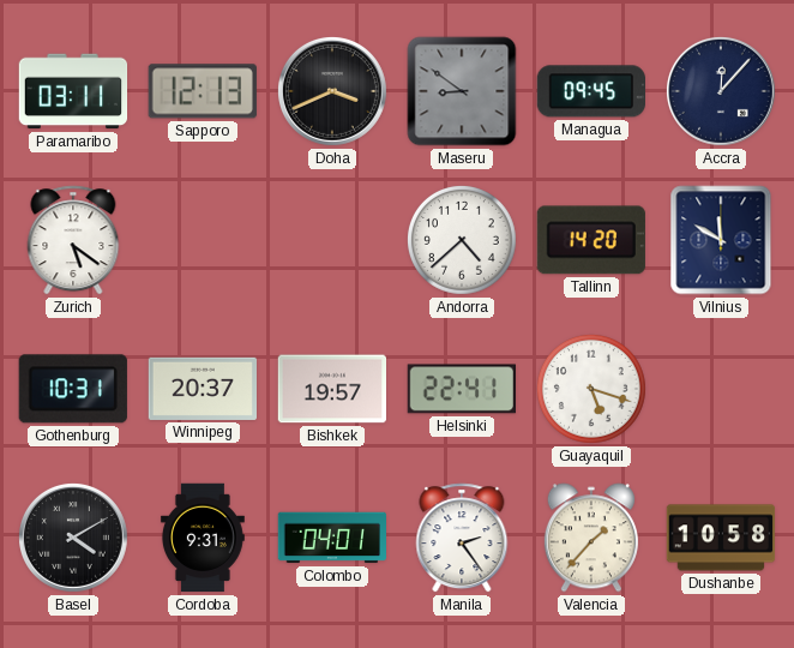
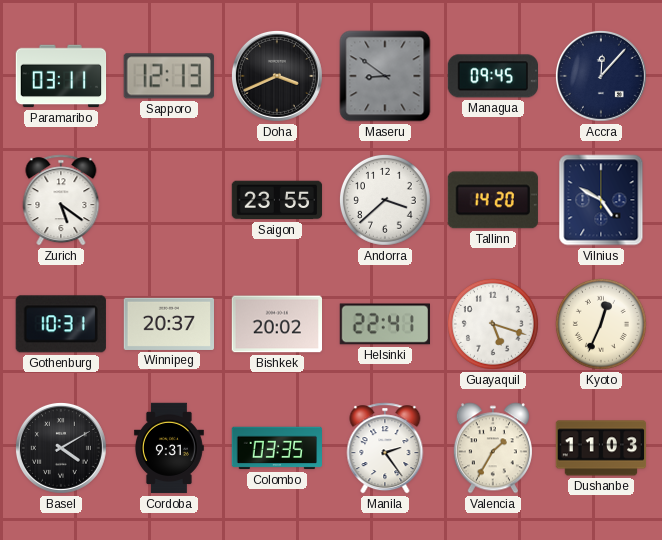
Saigon: none -> 23:55
Andorra: 4:38 -> 3:38
Vilnius: 11:50 -> 4:50
Bishkek: 19:57 -> 20:02
Kyoto: none -> 12:34
Colombo: 04:01 -> 03:35
Valencia: 1:37 -> 1:35
Dushanbe: 10:58 -> 11:03
